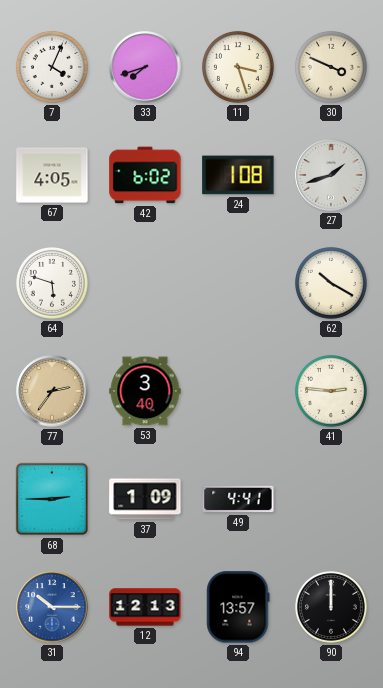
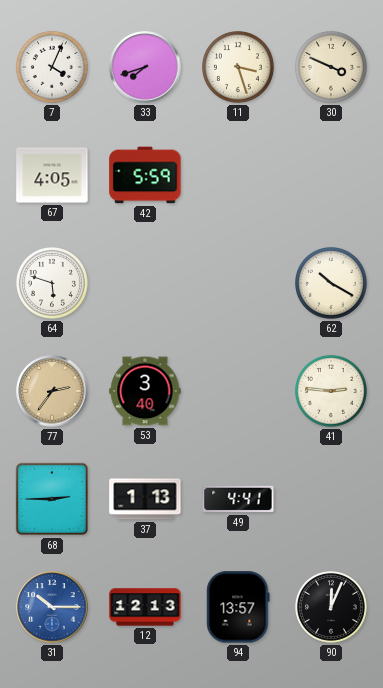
42: 6:02 -> 5:59
24: 1:08 -> none
27: 1:42 -> none
37: 1:09 -> 1:13
90: 12:00 -> 12:04
